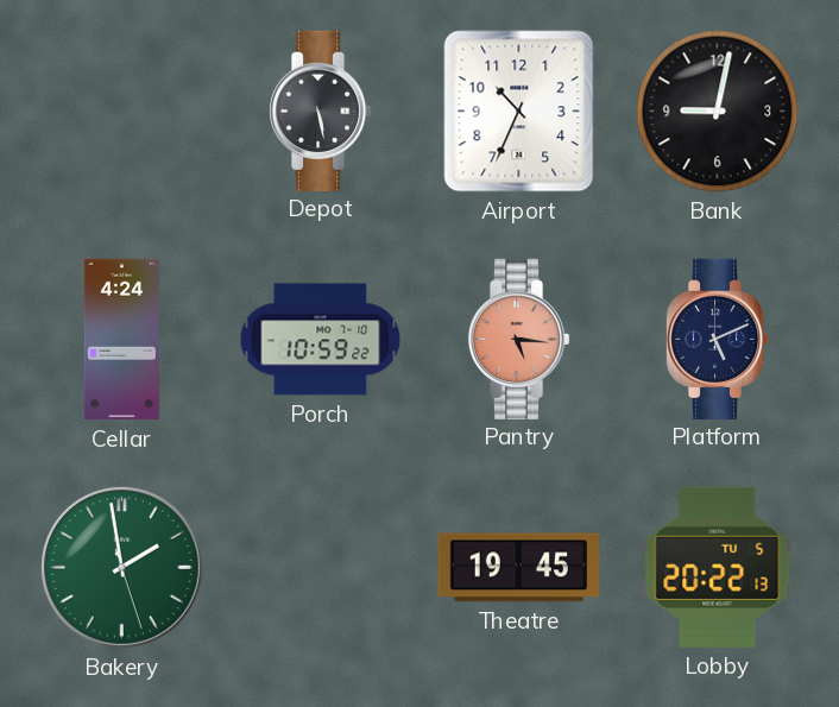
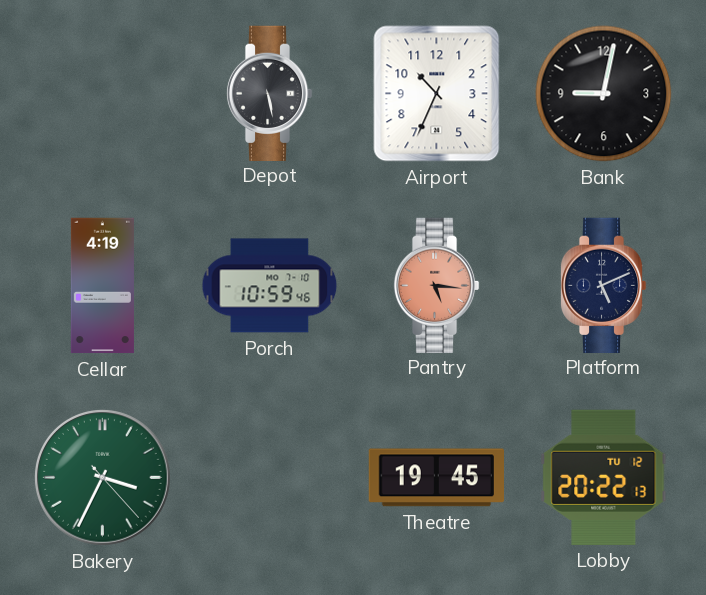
Cellar: 4:24 -> 4:19
Porch: 10:59:22 -> 10:59:46
Bakery: 1:58 -> 3:34
Lobby date: TU 5 -> TU 12
